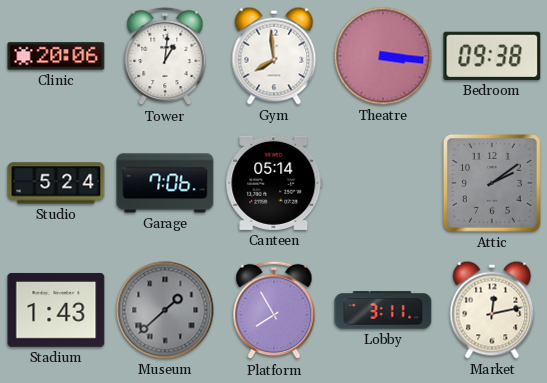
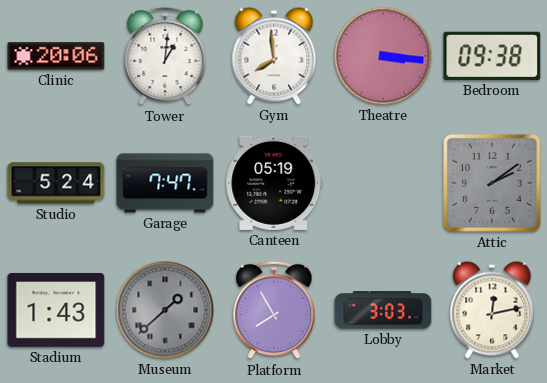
Garage: 7:06 -> 7:47
Canteen: 05:14 -> 05:19
Lobby: 3:11 -> 3:03
